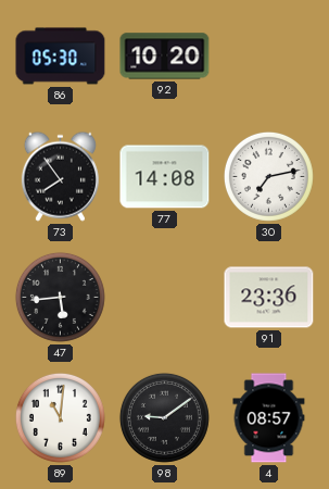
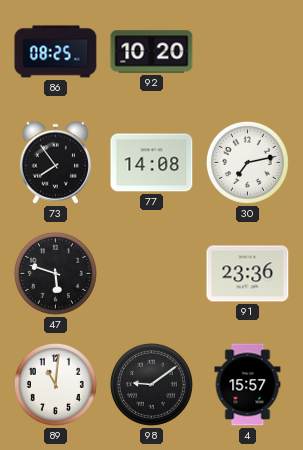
86: 05:30 -> 08:25
47: 5:44 -> 5:48
4: 08:57 -> 15:57
